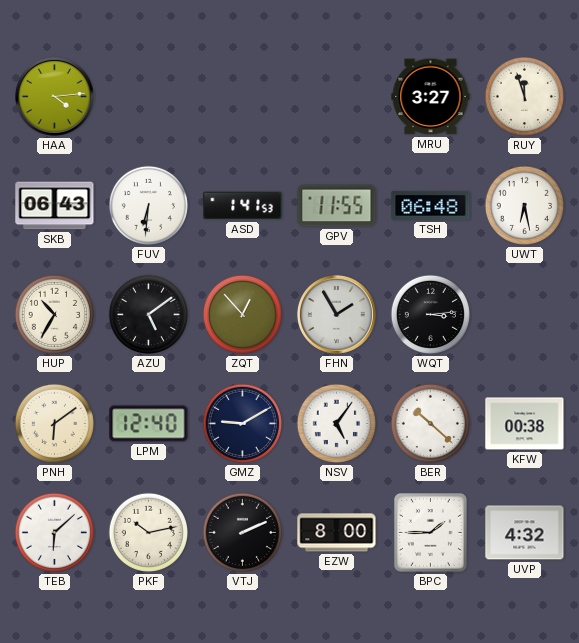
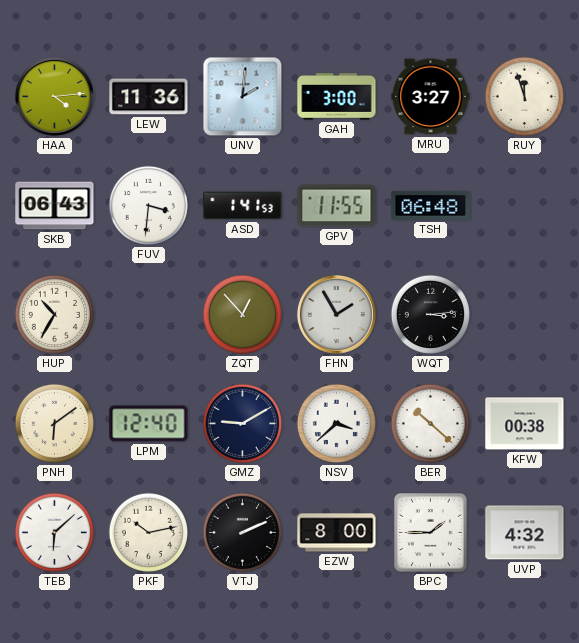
LEW: none -> 11:36
UNV: none -> 2:01
GAH: none -> 3:00
FUV: 6:31 -> 3:31
UWT: 6:28 -> none
AZU: 5:09 -> none
NSV: 5:06 -> 3:38
